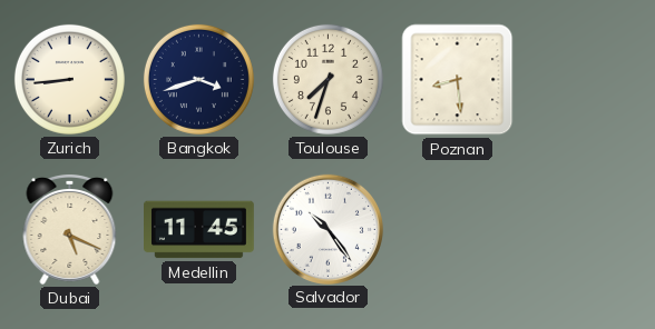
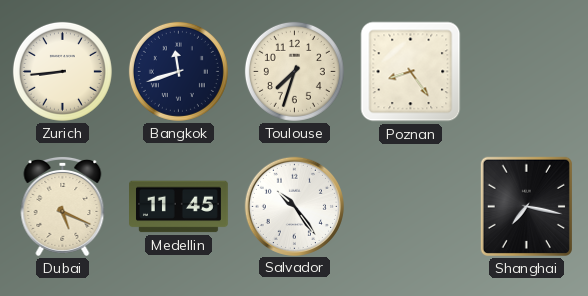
Bangkok: 3:42 -> 11:42
Poznan: 8:29 -> 8:24
Shanghai: none -> 7:17
